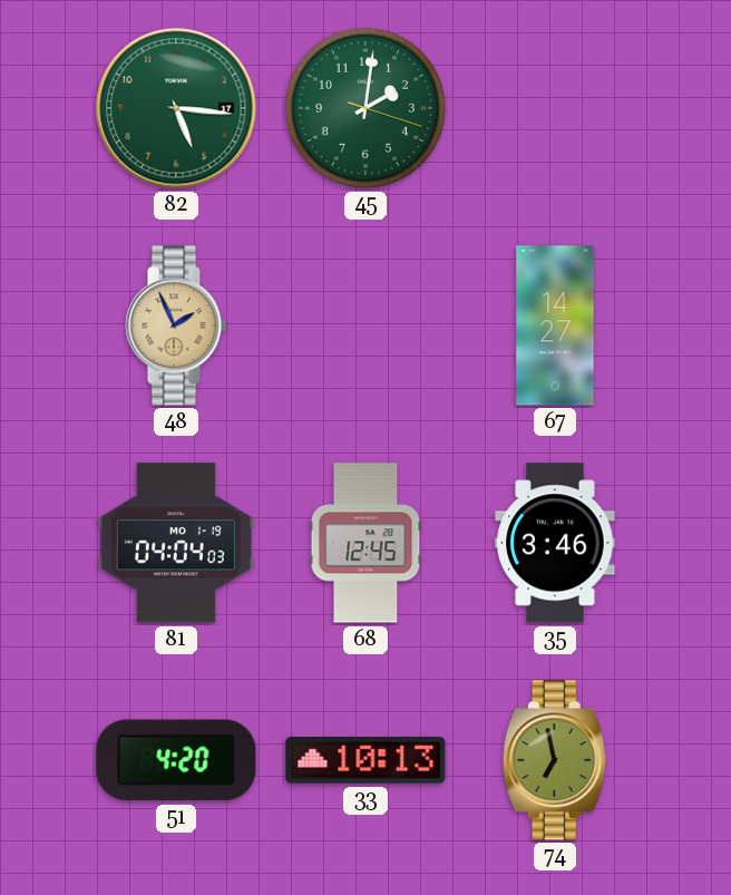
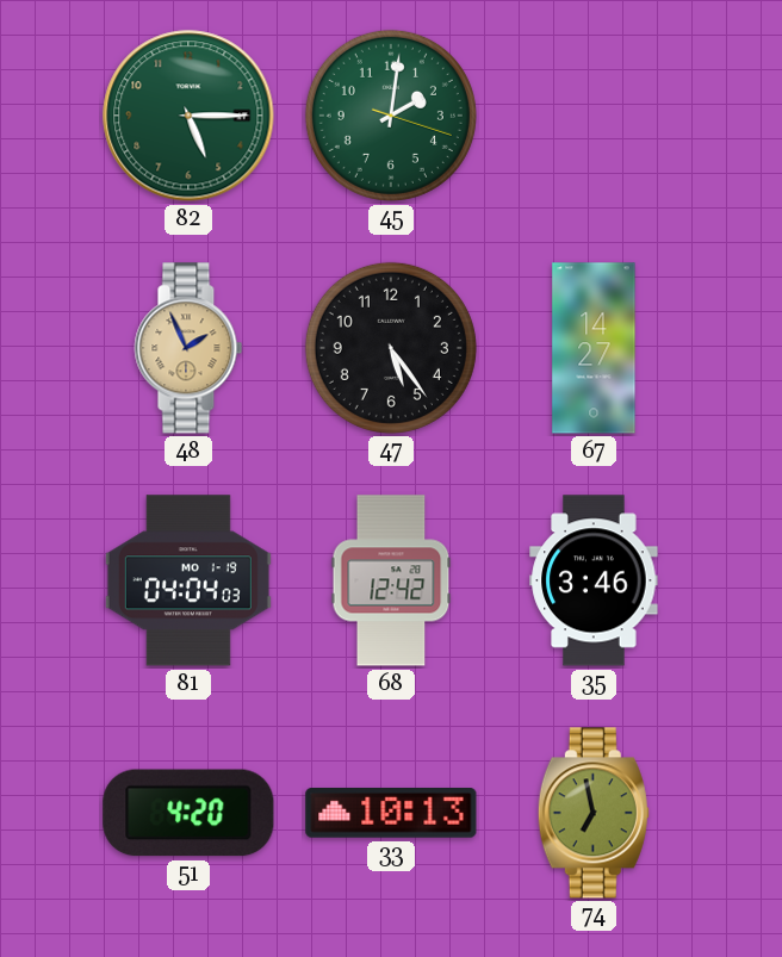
82: 5:16 -> 5:15
47: none -> 5:24
68: 12:45 -> 12:42
